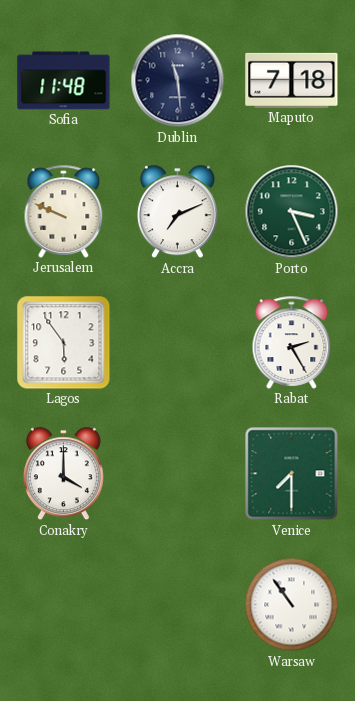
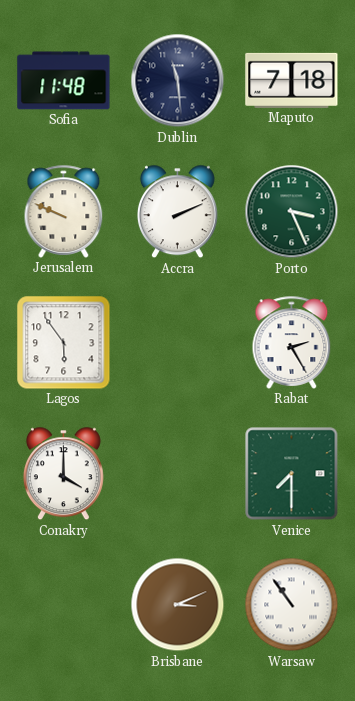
Accra: 7:11 -> 2:11
Brisbane: none -> 3:11
